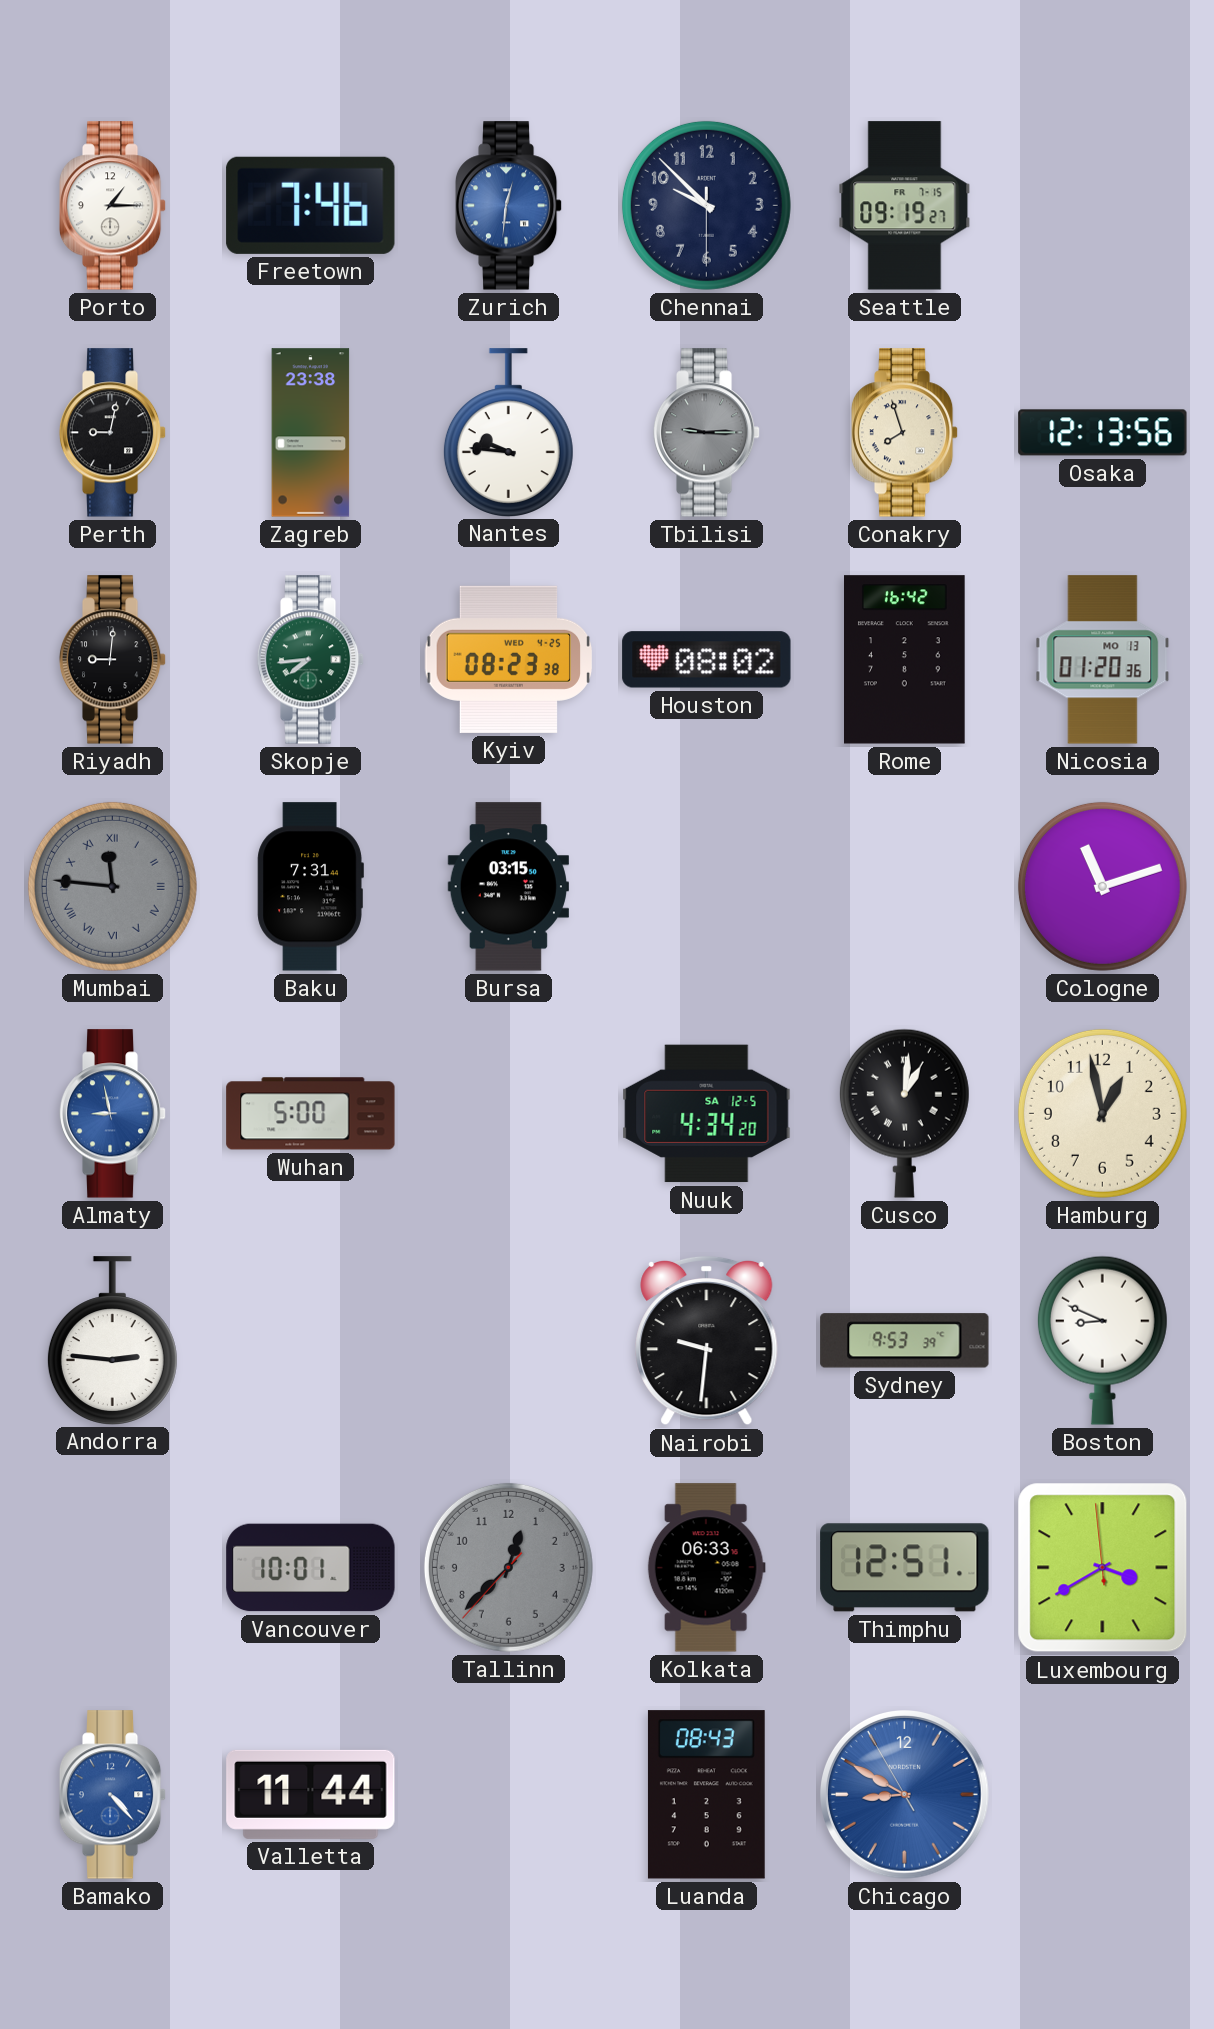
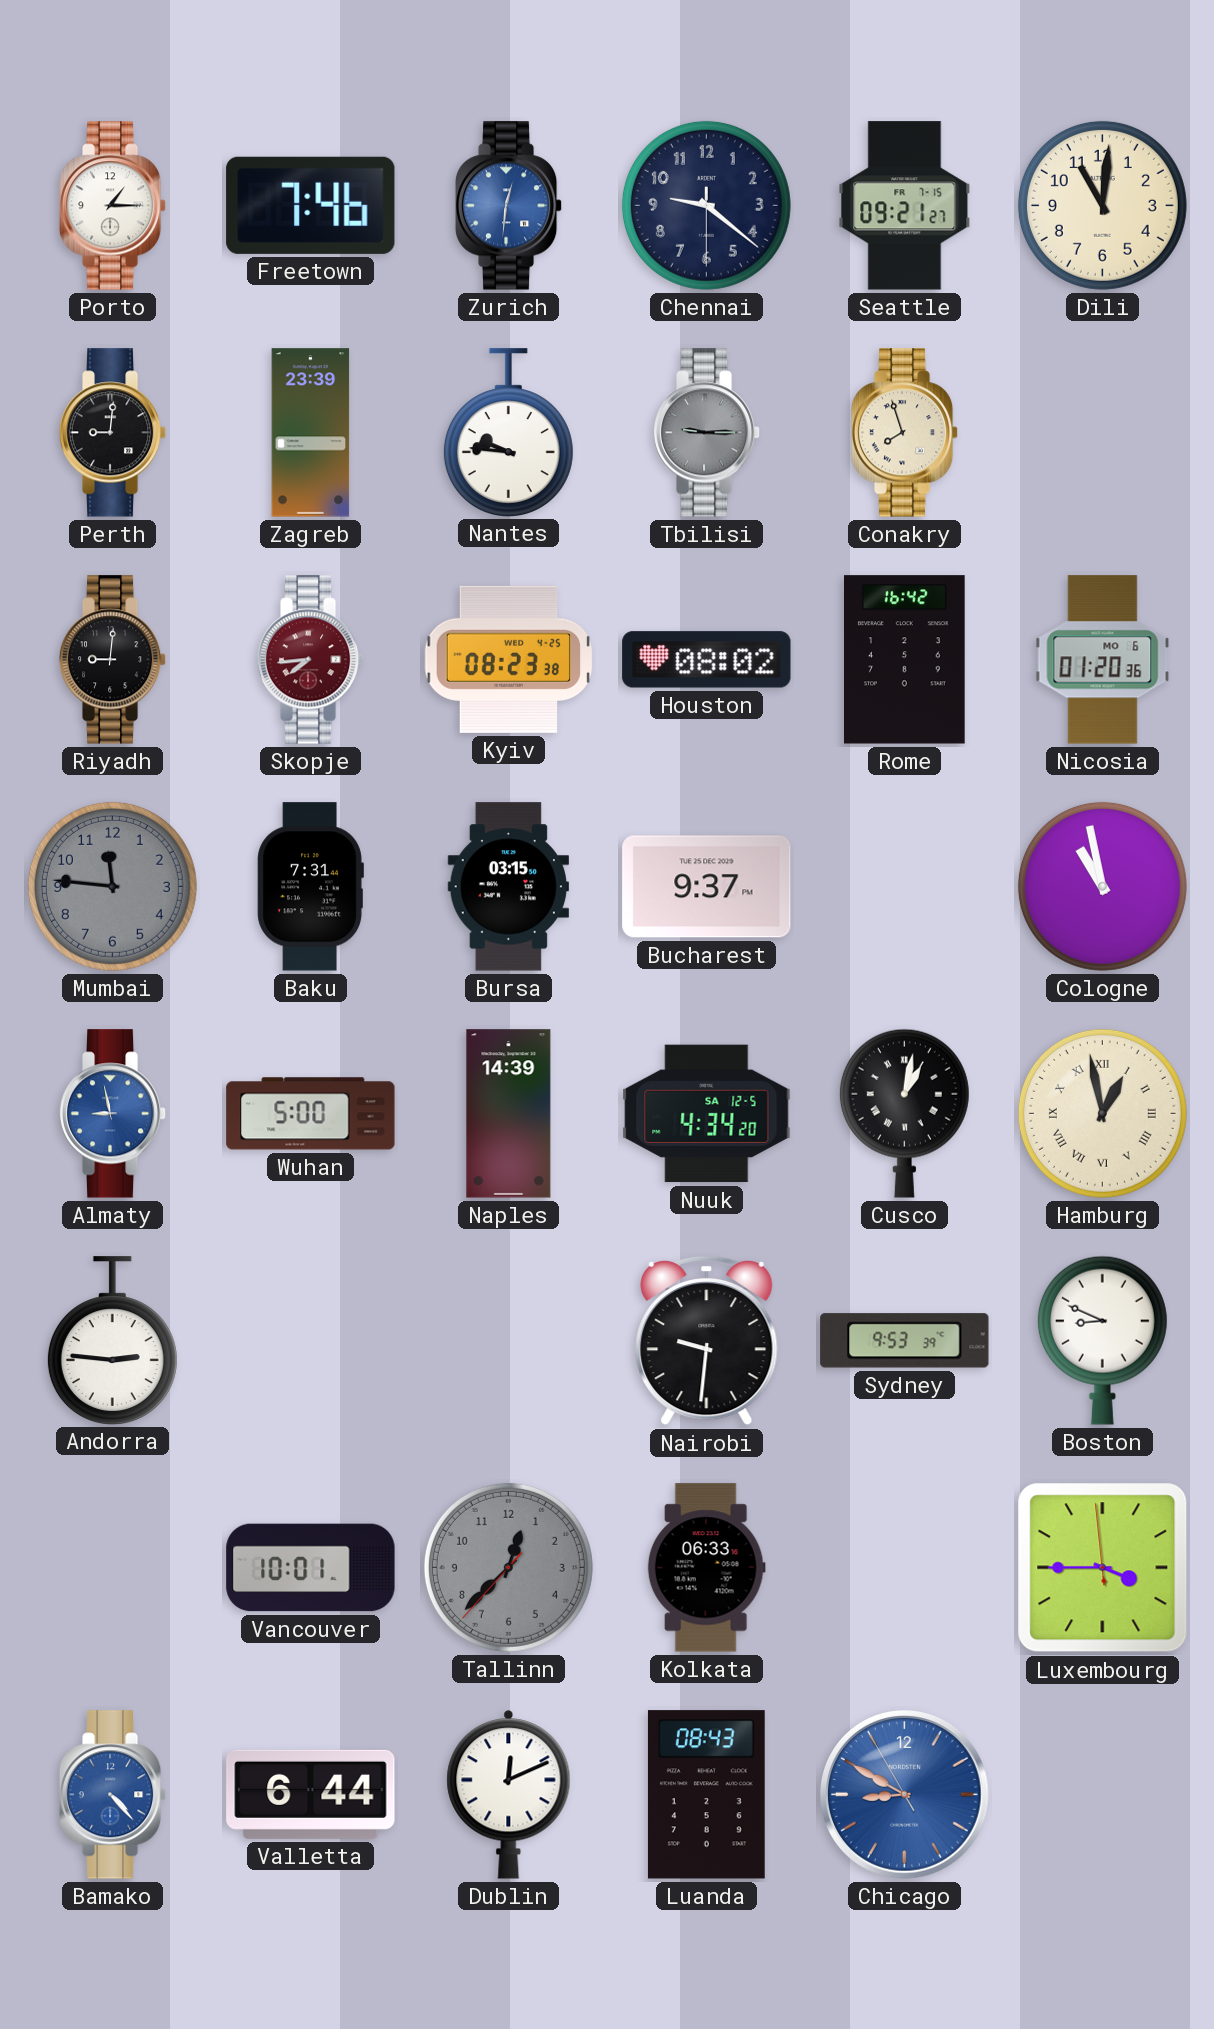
Chennai: 9:52 -> 9:21
Seattle: 09:19 -> 09:21
Dili: none -> 11:01
Perth: 9:02 -> 9:01
Zagreb: 23:38 -> 23:39
Osaka: 12:13 -> none
Skopje dial: green -> burgundy
Nicosia date: MO 13 -> MO 6
Mumbai numerals: Roman -> Arabic
Bucharest: none -> 9:37
Cologne: 11:12 -> 10:58
Naples: none -> 14:39
Cusco: 1:01 -> 1:02
Hamburg numerals: Arabic -> Roman
Thimphu: 12:51 -> none
Luxembourg: 3:39 -> 3:44
Valletta: 11:44 -> 6:44
Dublin: none -> 12:11
